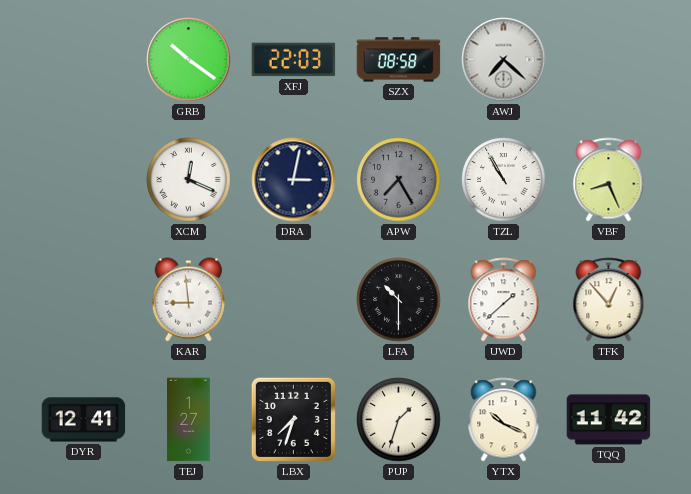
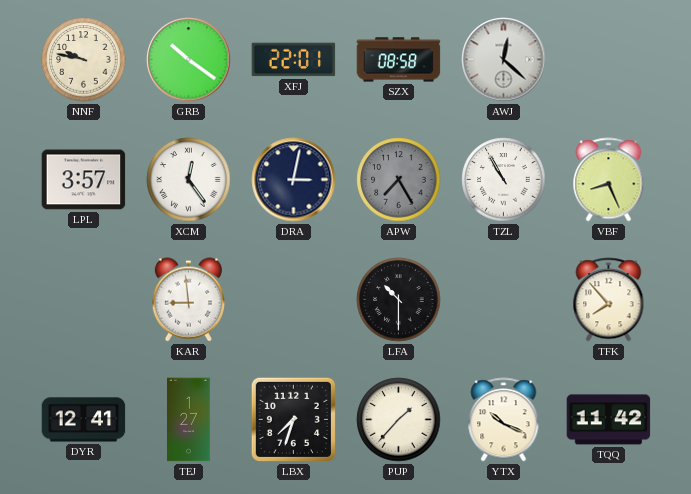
NNF: none -> 9:47
XFJ: 22:03 -> 22:01
AWJ: 7:22 -> 12:22
LPL: none -> 3:57
XCM: 12:19 -> 12:24
UWD: 1:38 -> none
TFK: 12:53 -> 7:53
PUP: 1:33 -> 1:37
